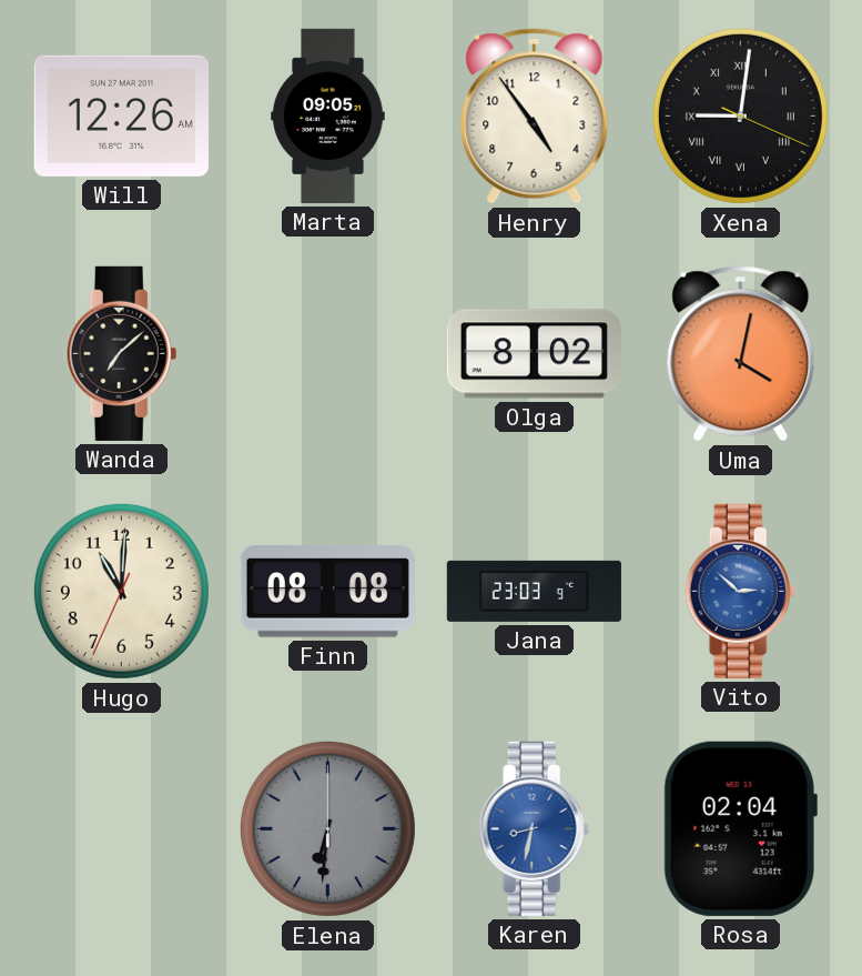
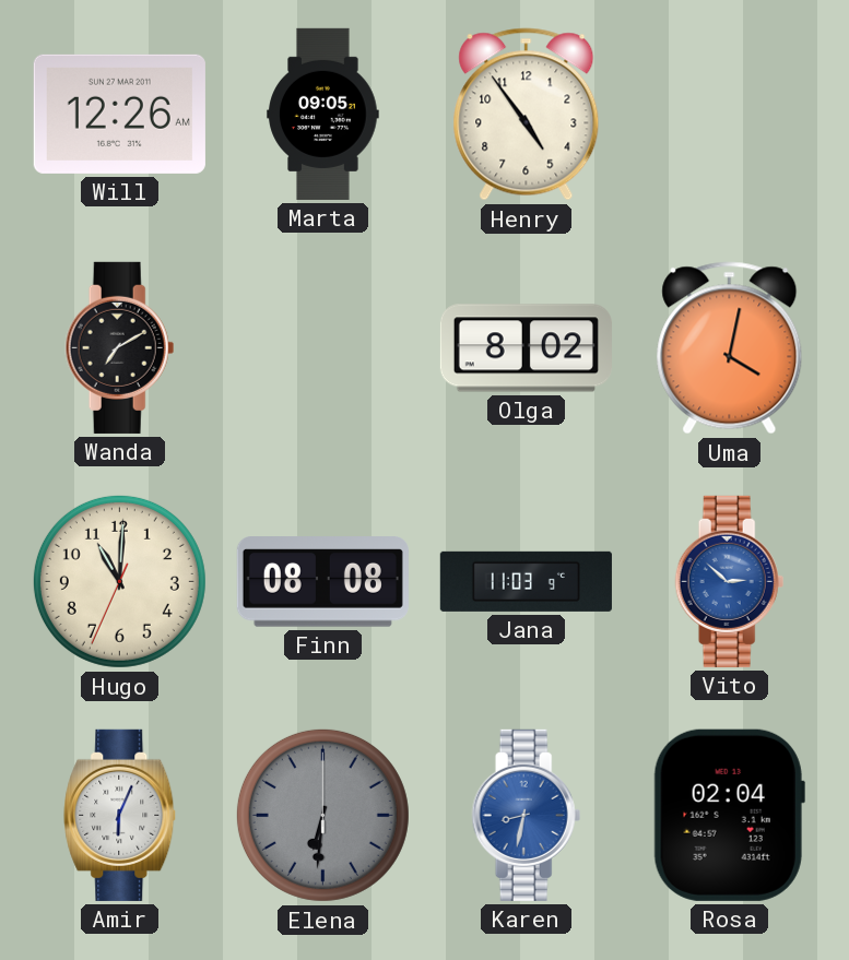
Xena: 9:01 -> none
Wanda: 7:08 -> 7:10
Jana: 23:03 -> 11:03
Amir: none -> 6:04
